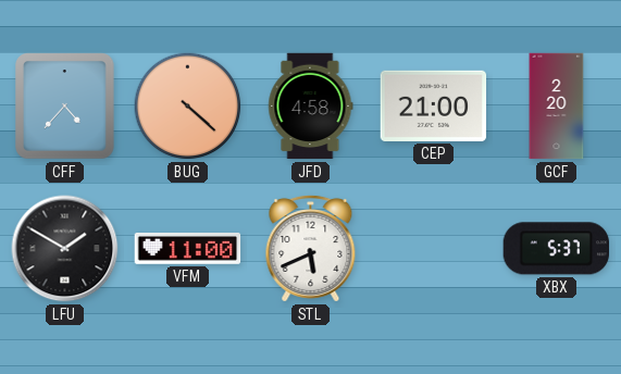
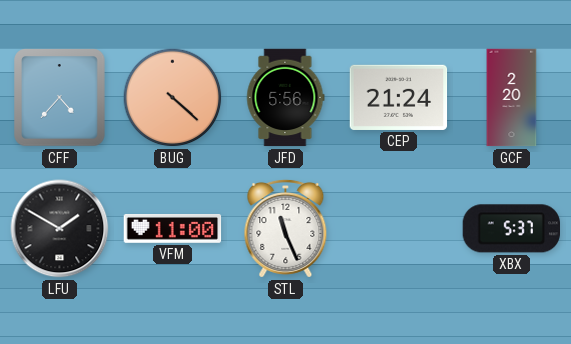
JFD: 4:58 -> 5:56
CEP: 21:00 -> 21:24
STL: 5:41 -> 11:26
